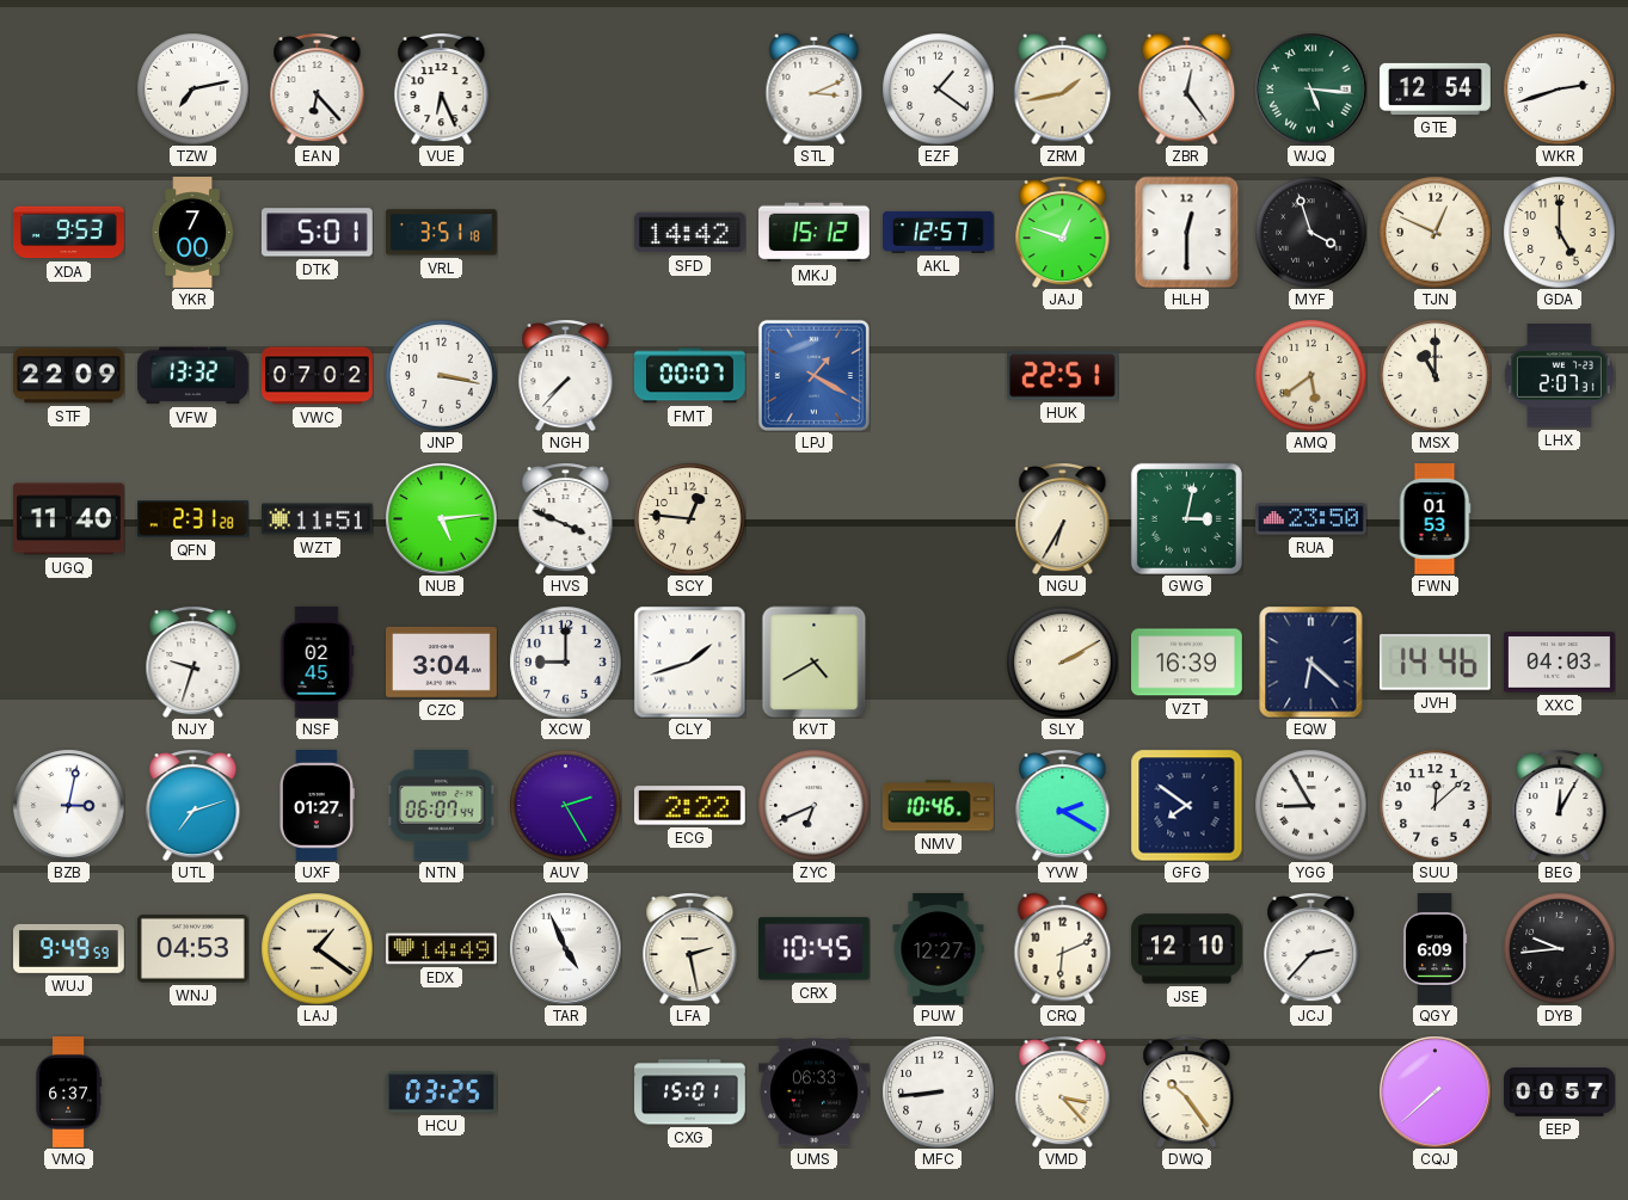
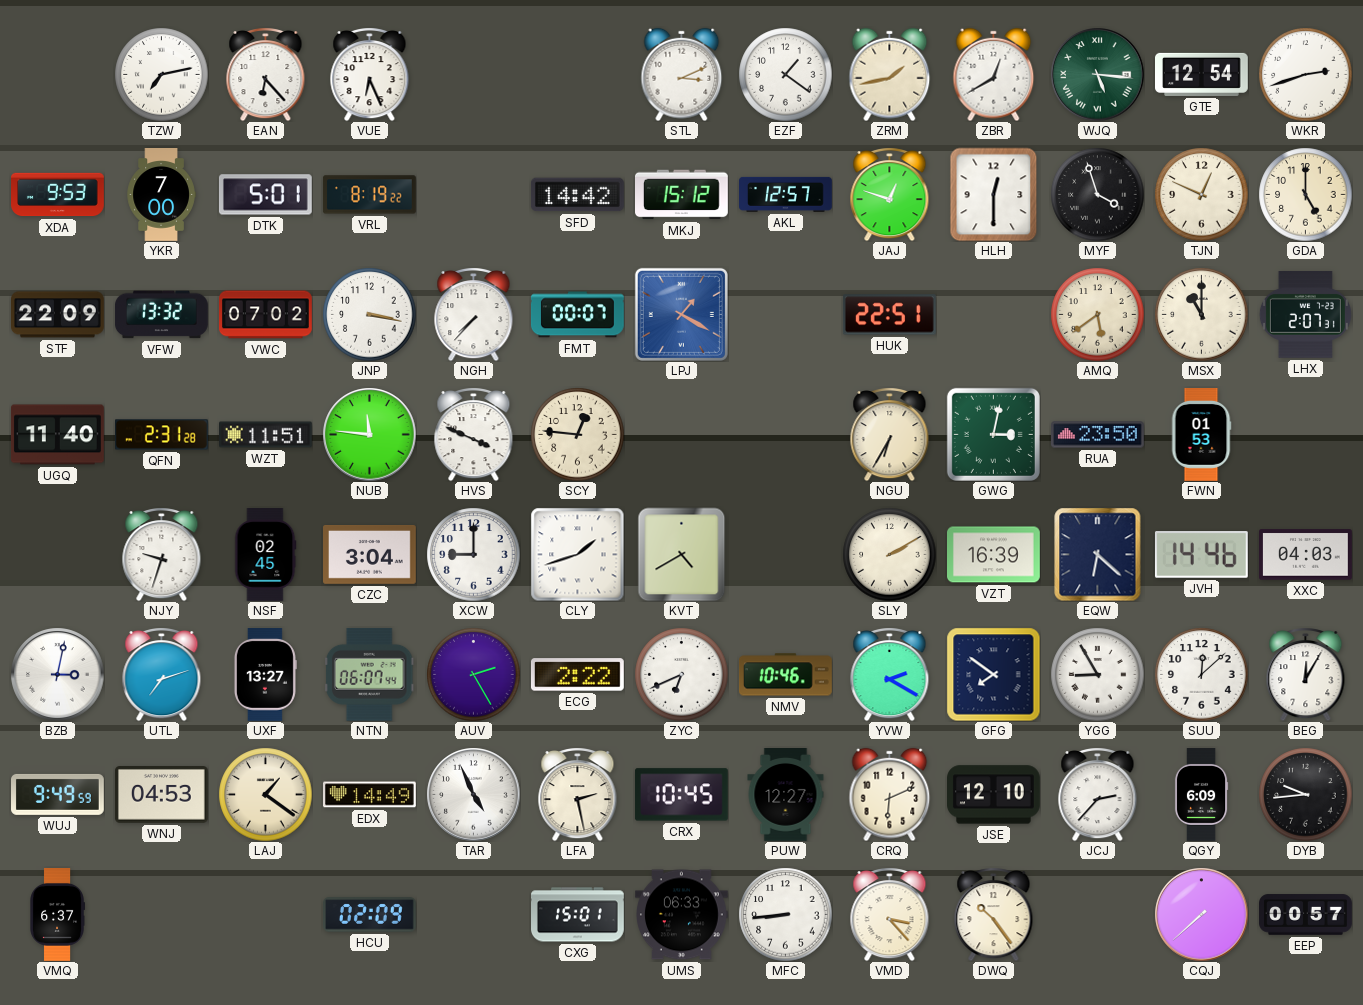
ZBR: 12:24 -> 12:40
VRL: 3:51 -> 8:19
NUB: 5:14 -> 11:46
UXF: 01:27 -> 13:27
HCU: 03:25 -> 02:09
